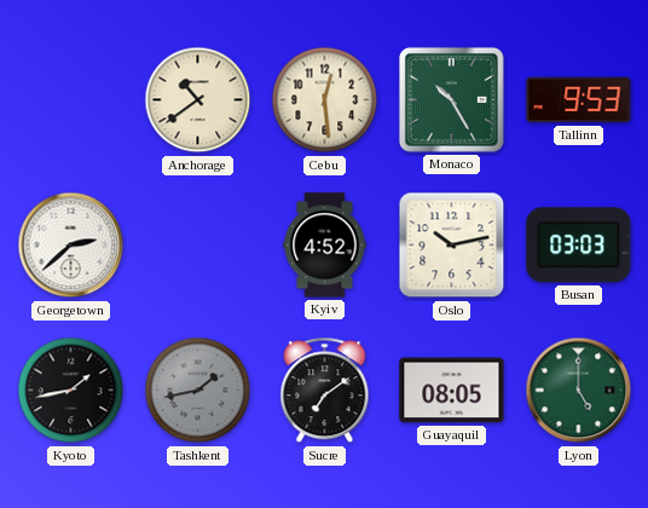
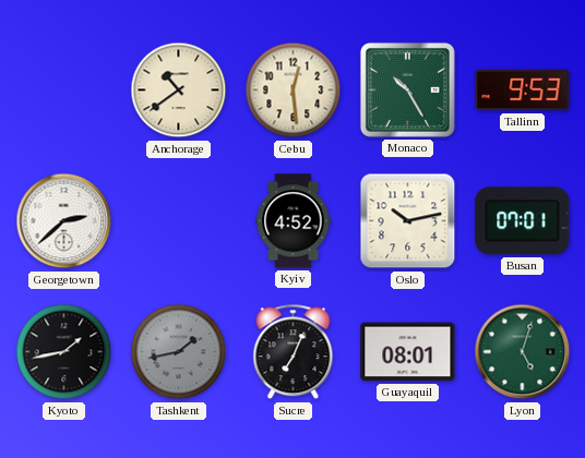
Busan: 03:03 -> 07:01
Sucre: 7:09 -> 7:04
Guayaquil: 08:05 -> 08:01
Lyon: 5:00 -> 5:03
